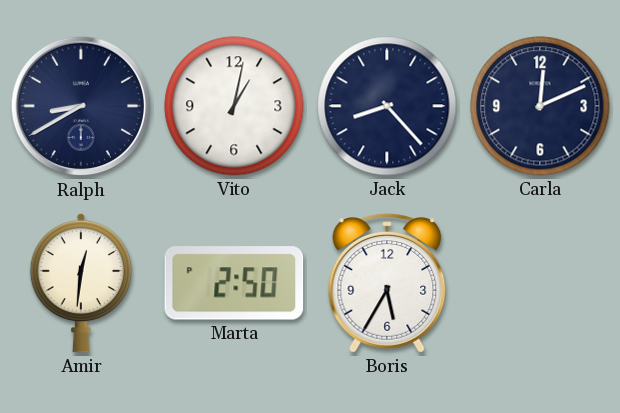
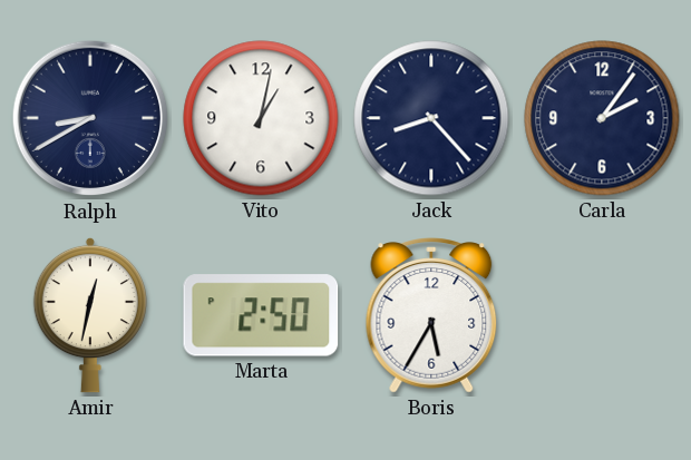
Carla: 12:11 -> 2:06
Amir: 12:31 -> 12:32
